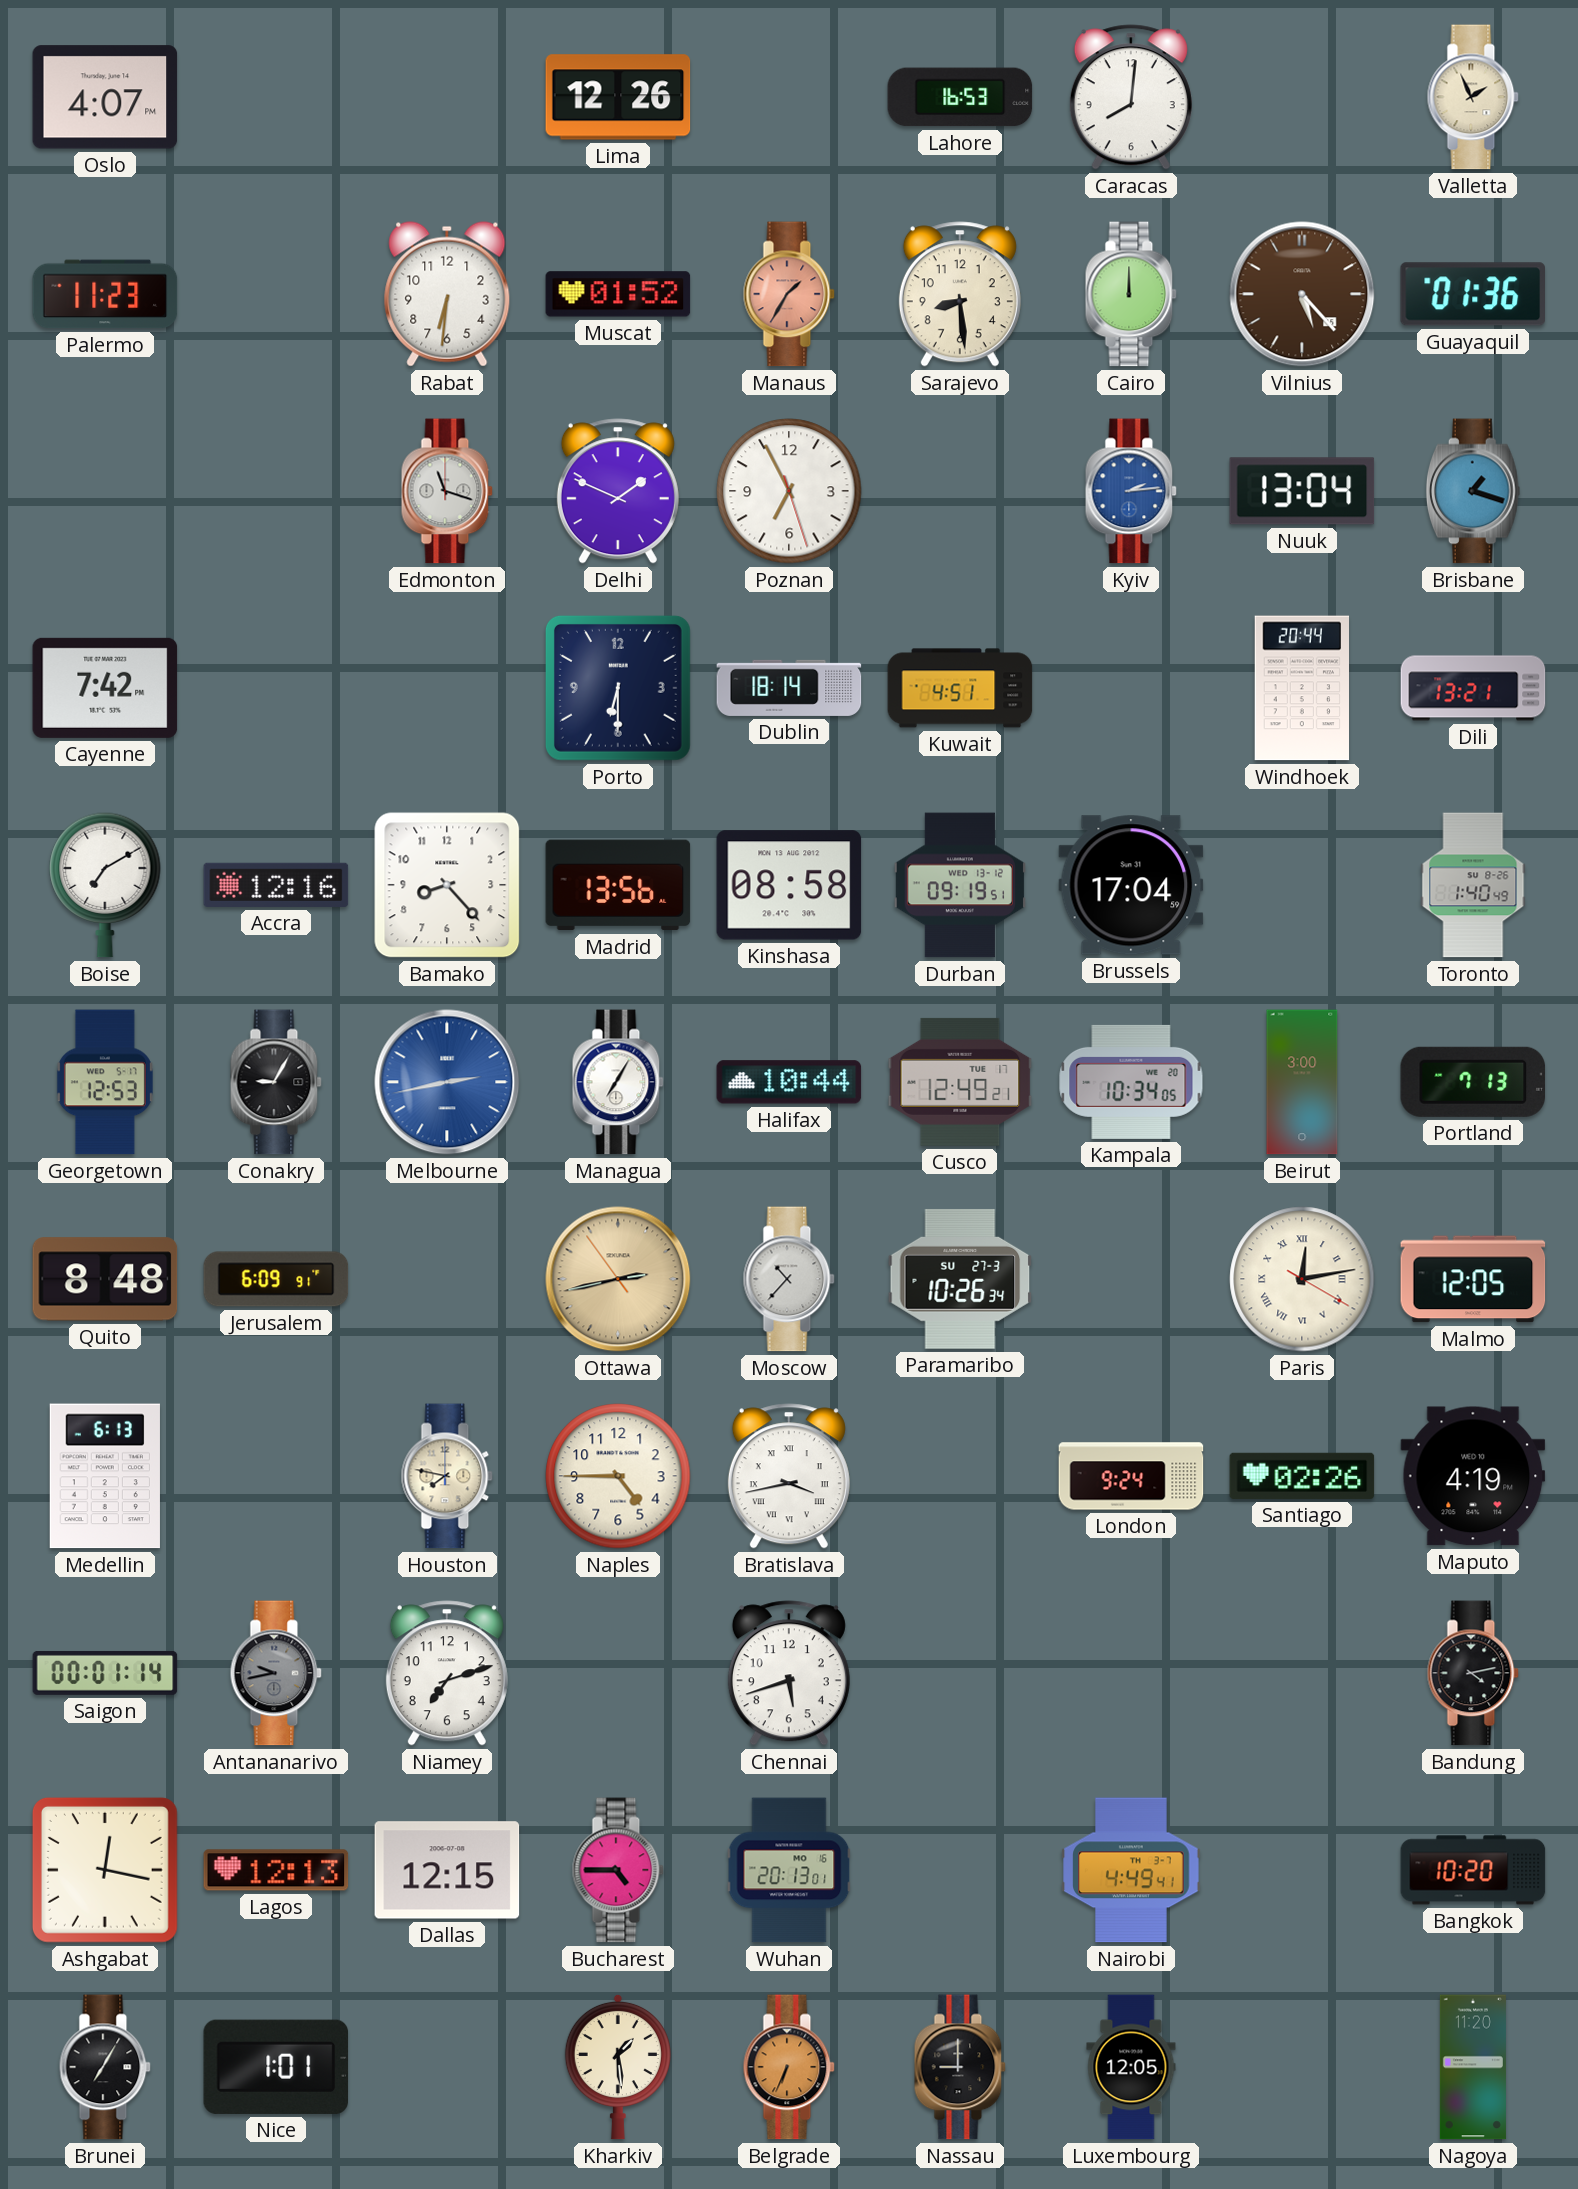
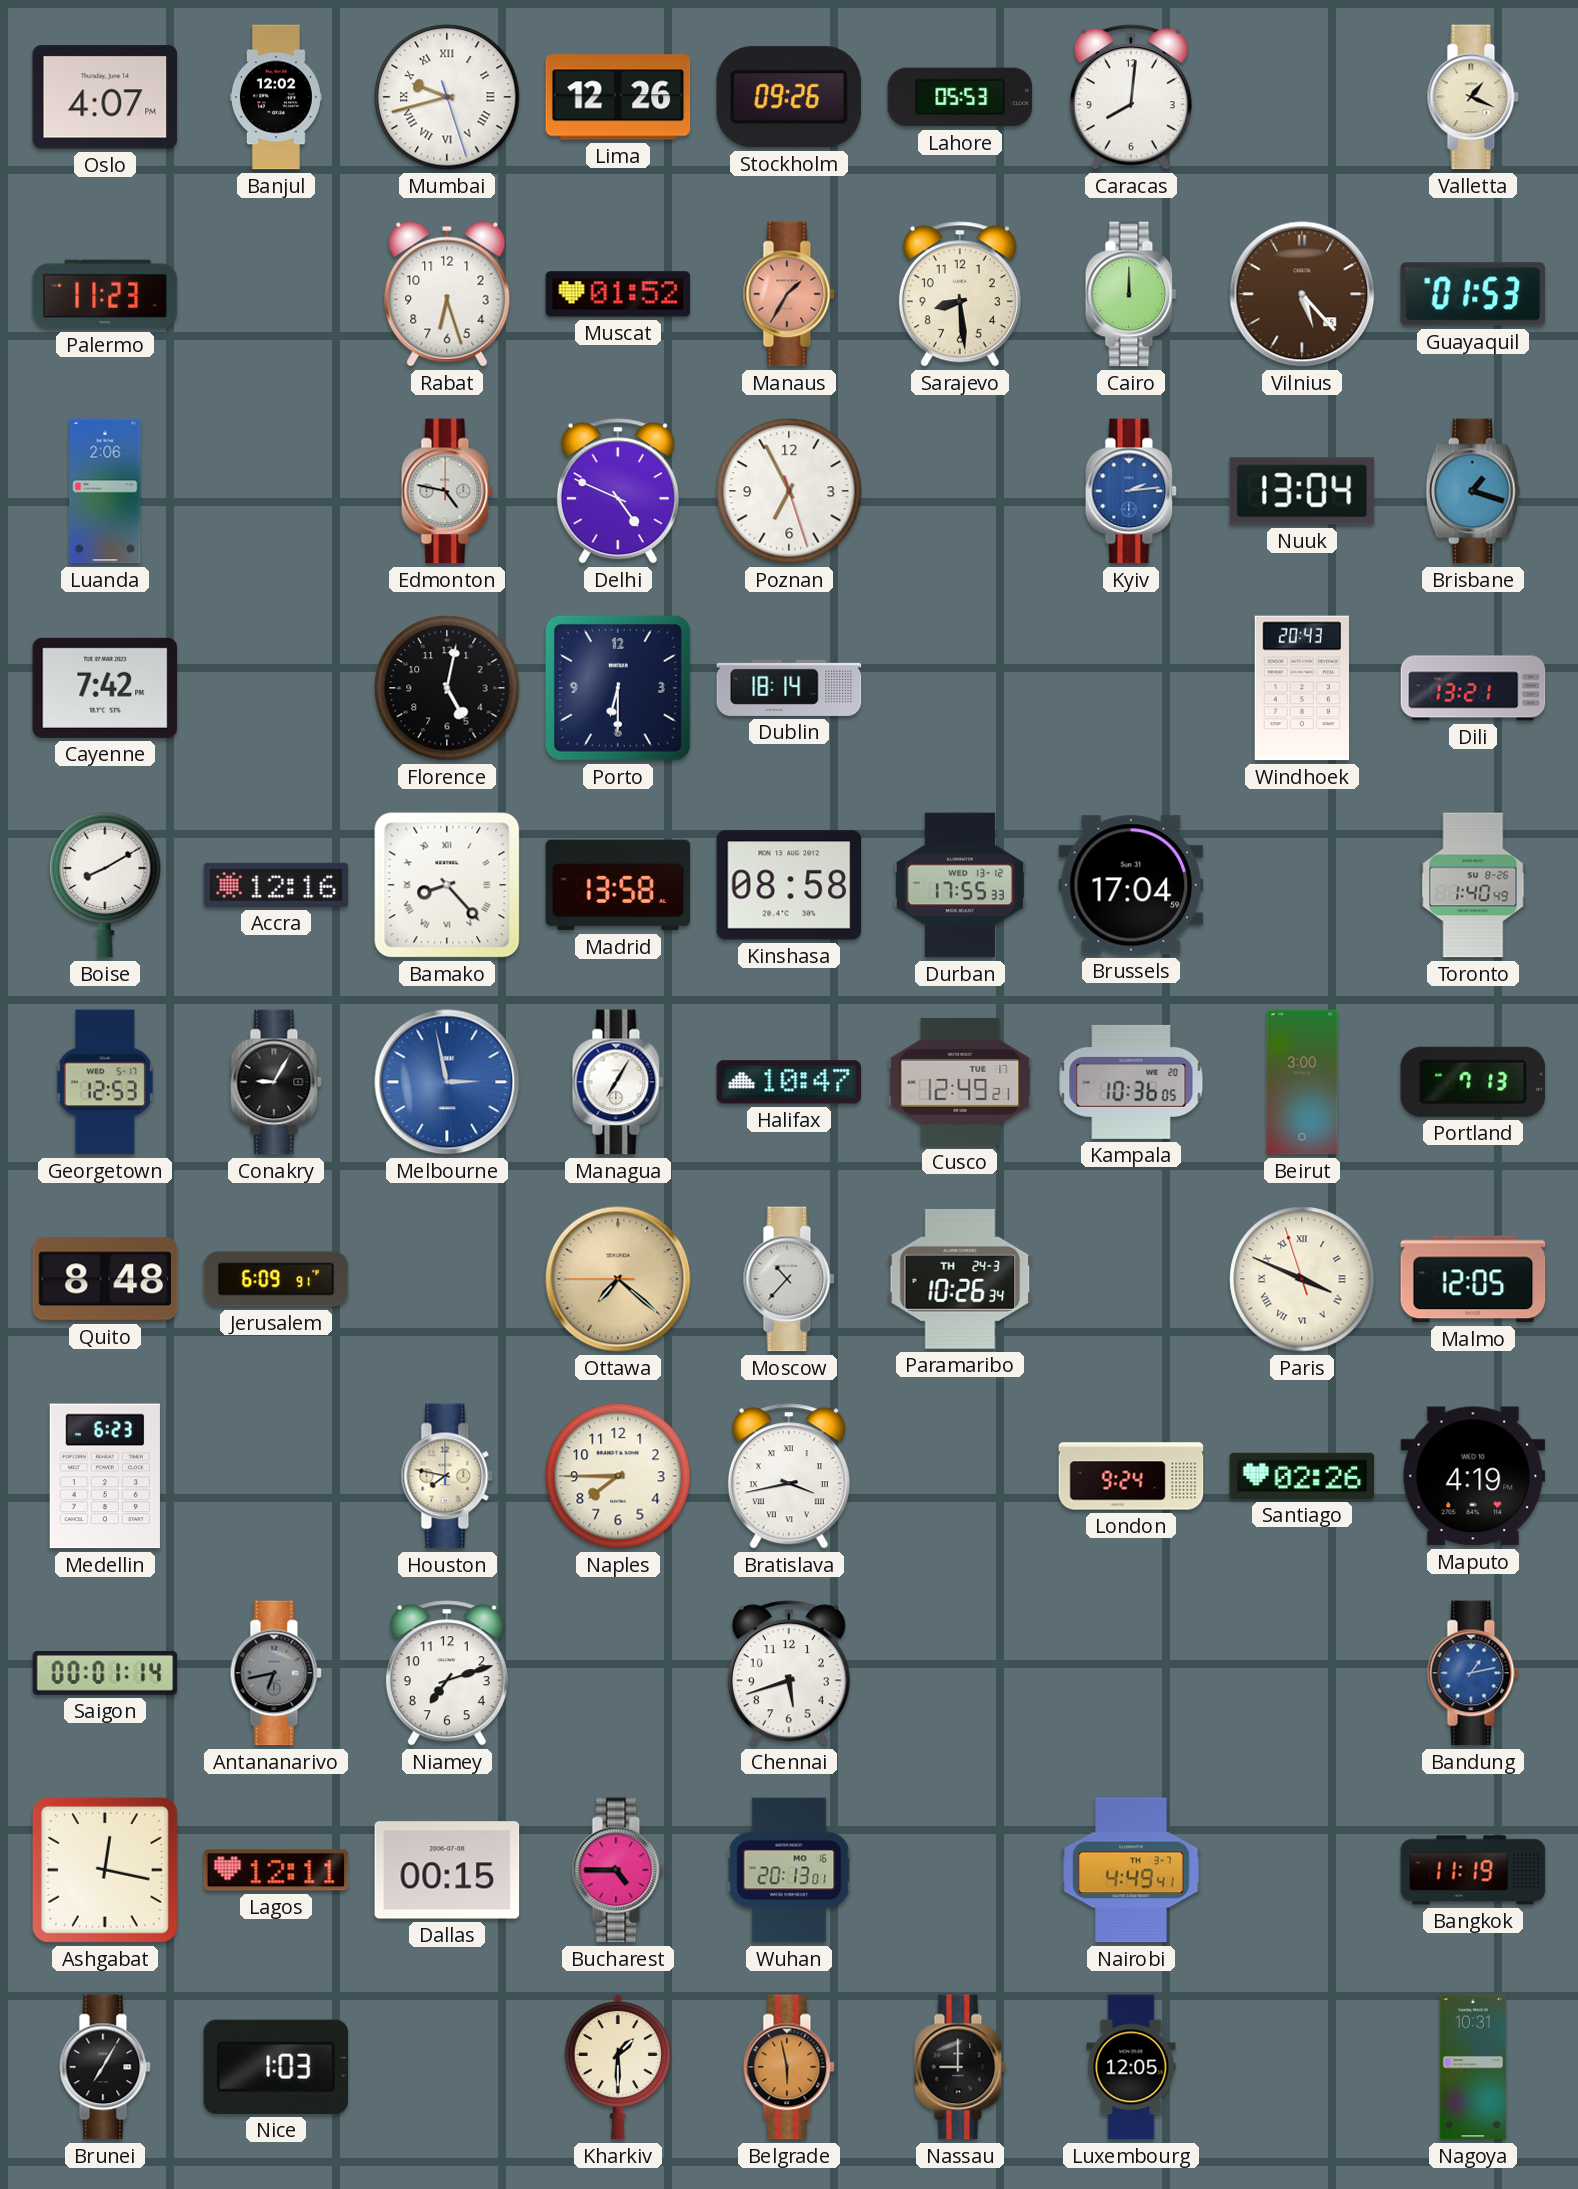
Banjul: none -> 12:02
Mumbai: none -> 9:42
Stockholm: none -> 09:26
Lahore: 16:53 -> 05:53
Valletta: 1:56 -> 1:19
Rabat: 6:31 -> 6:27
Guayaquil: 01:36 -> 01:53
Luanda: none -> 2:06
Edmonton: 11:18 -> 4:47
Delhi: 1:49 -> 4:49
Florence: none -> 5:02
Kuwait: 4:51 -> none
Windhoek: 20:44 -> 20:43
Boise: 7:10 -> 8:10
Bamako numerals: Arabic -> Roman
Madrid: 13:56 -> 13:58
Durban: 09:19 -> 17:55
Melbourne: 2:43 -> 2:58
Halifax: 10:44 -> 10:47
Kampala: 10:34 -> 10:36
Ottawa: 2:42 -> 7:21
Paramaribo date: SU 27-3 -> TH 24-3
Paris: 12:13 -> 3:48
Medellin: 6:13 -> 6:23
Naples: 4:45 -> 7:45
Antananarivo: 9:43 -> 6:43
Bandung: 4:13 -> 1:13
Bandung dial: black -> blue
Lagos: 12:13 -> 12:11
Dallas: 12:15 -> 00:15
Bangkok: 10:20 -> 11:19
Nice: 1:01 -> 1:03
Kharkiv: 1:29 -> 1:30
Belgrade: 6:34 -> 5:58
Nagoya: 11:20 -> 10:31
